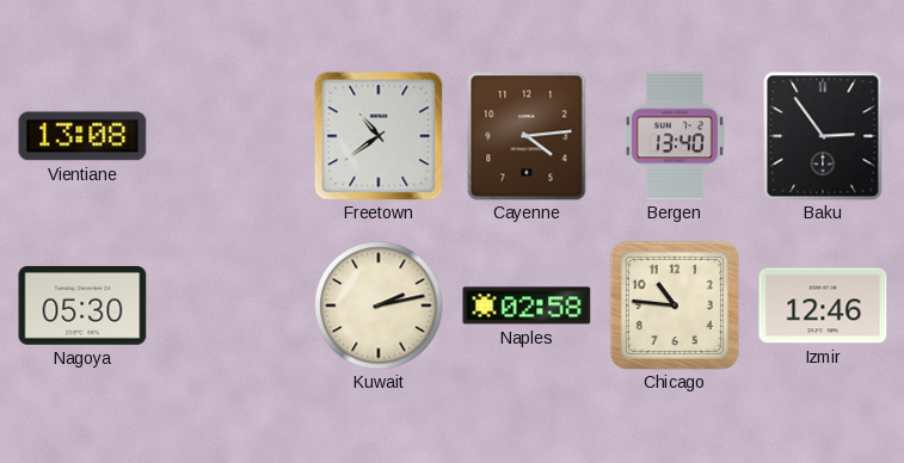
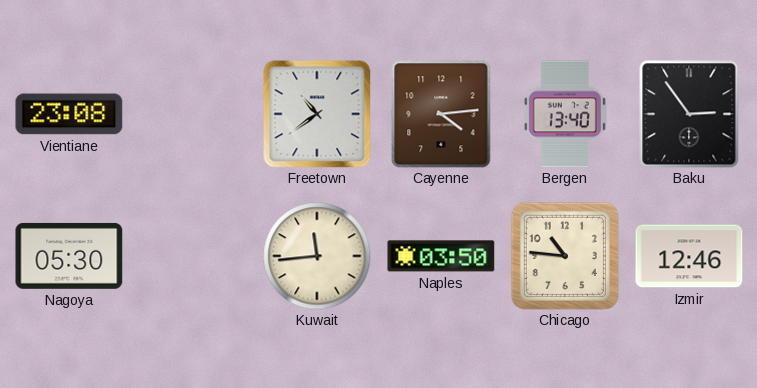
Vientiane: 13:08 -> 23:08
Kuwait: 2:13 -> 11:44
Naples: 02:58 -> 03:50
